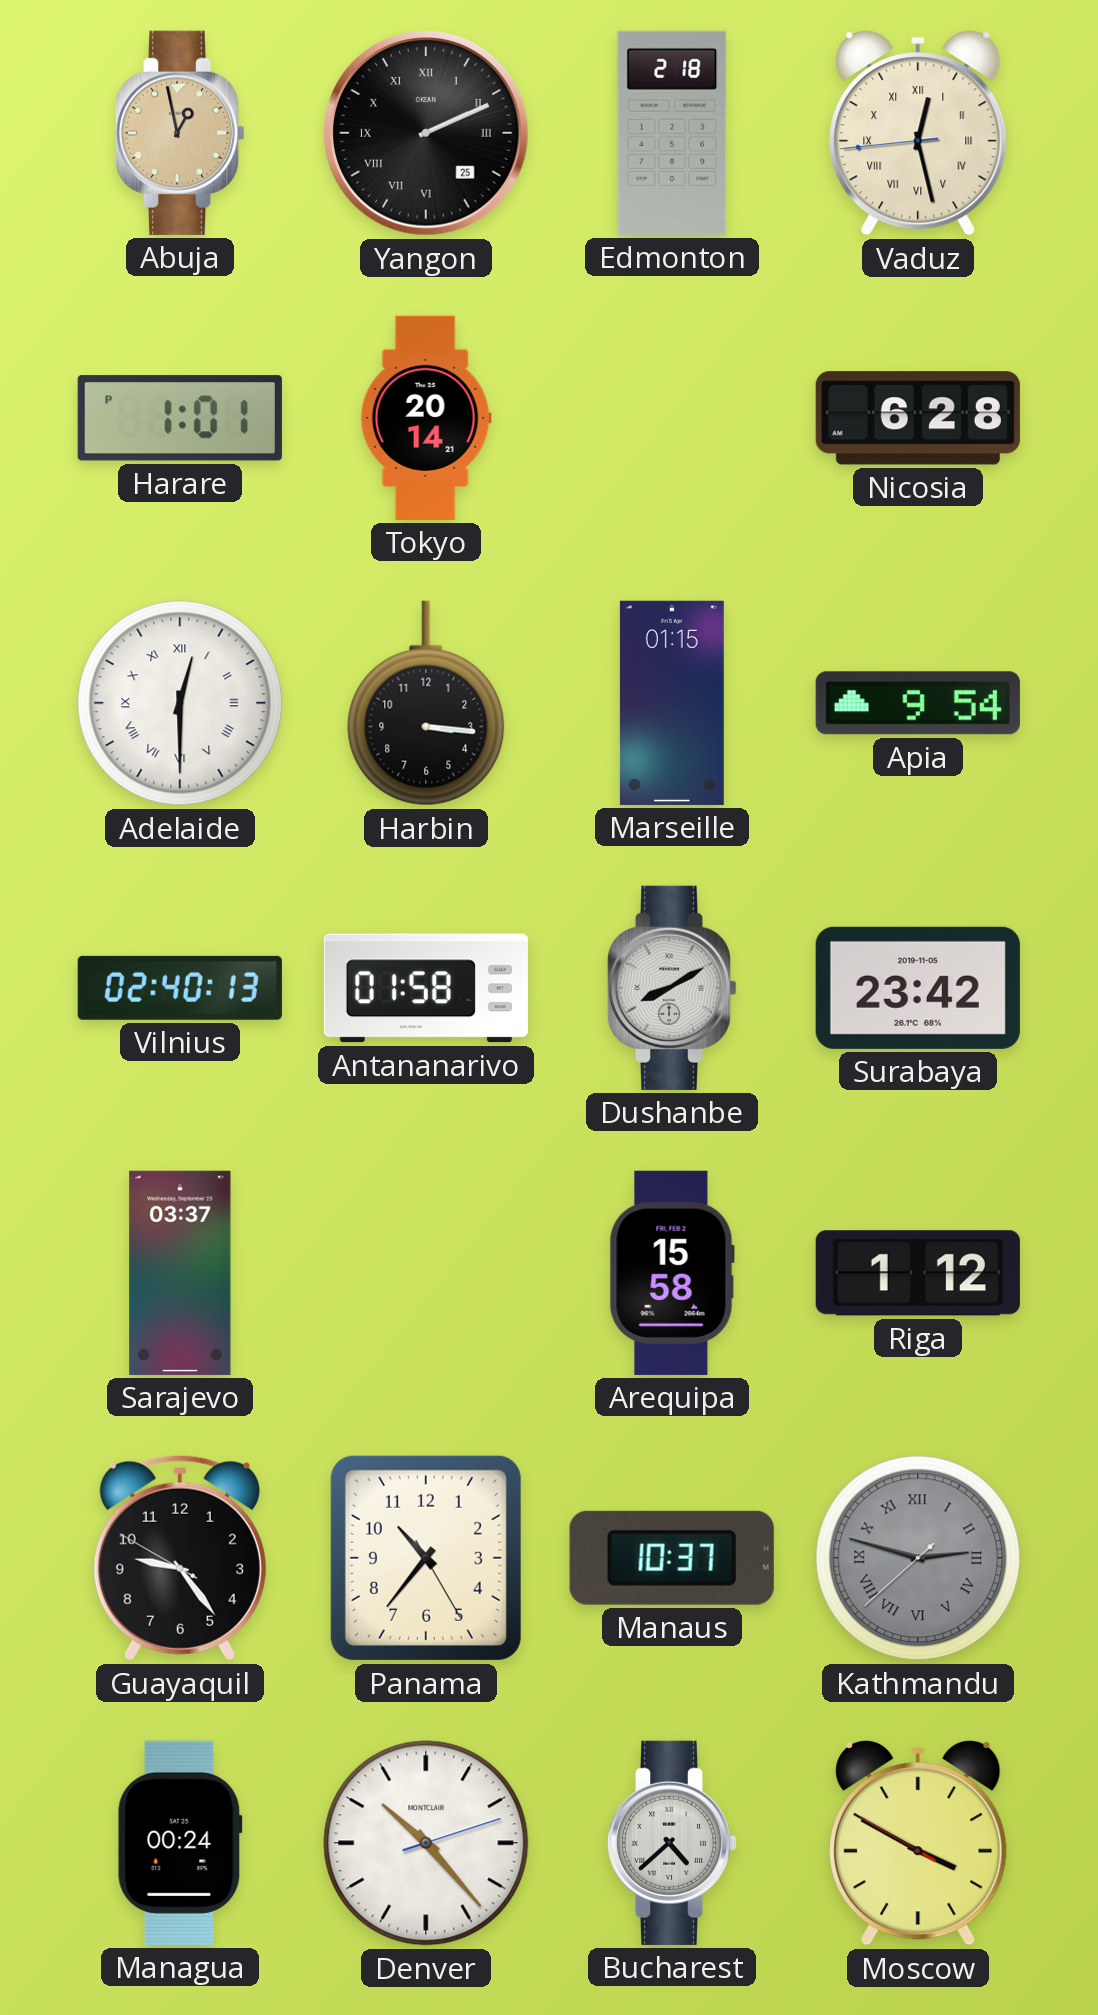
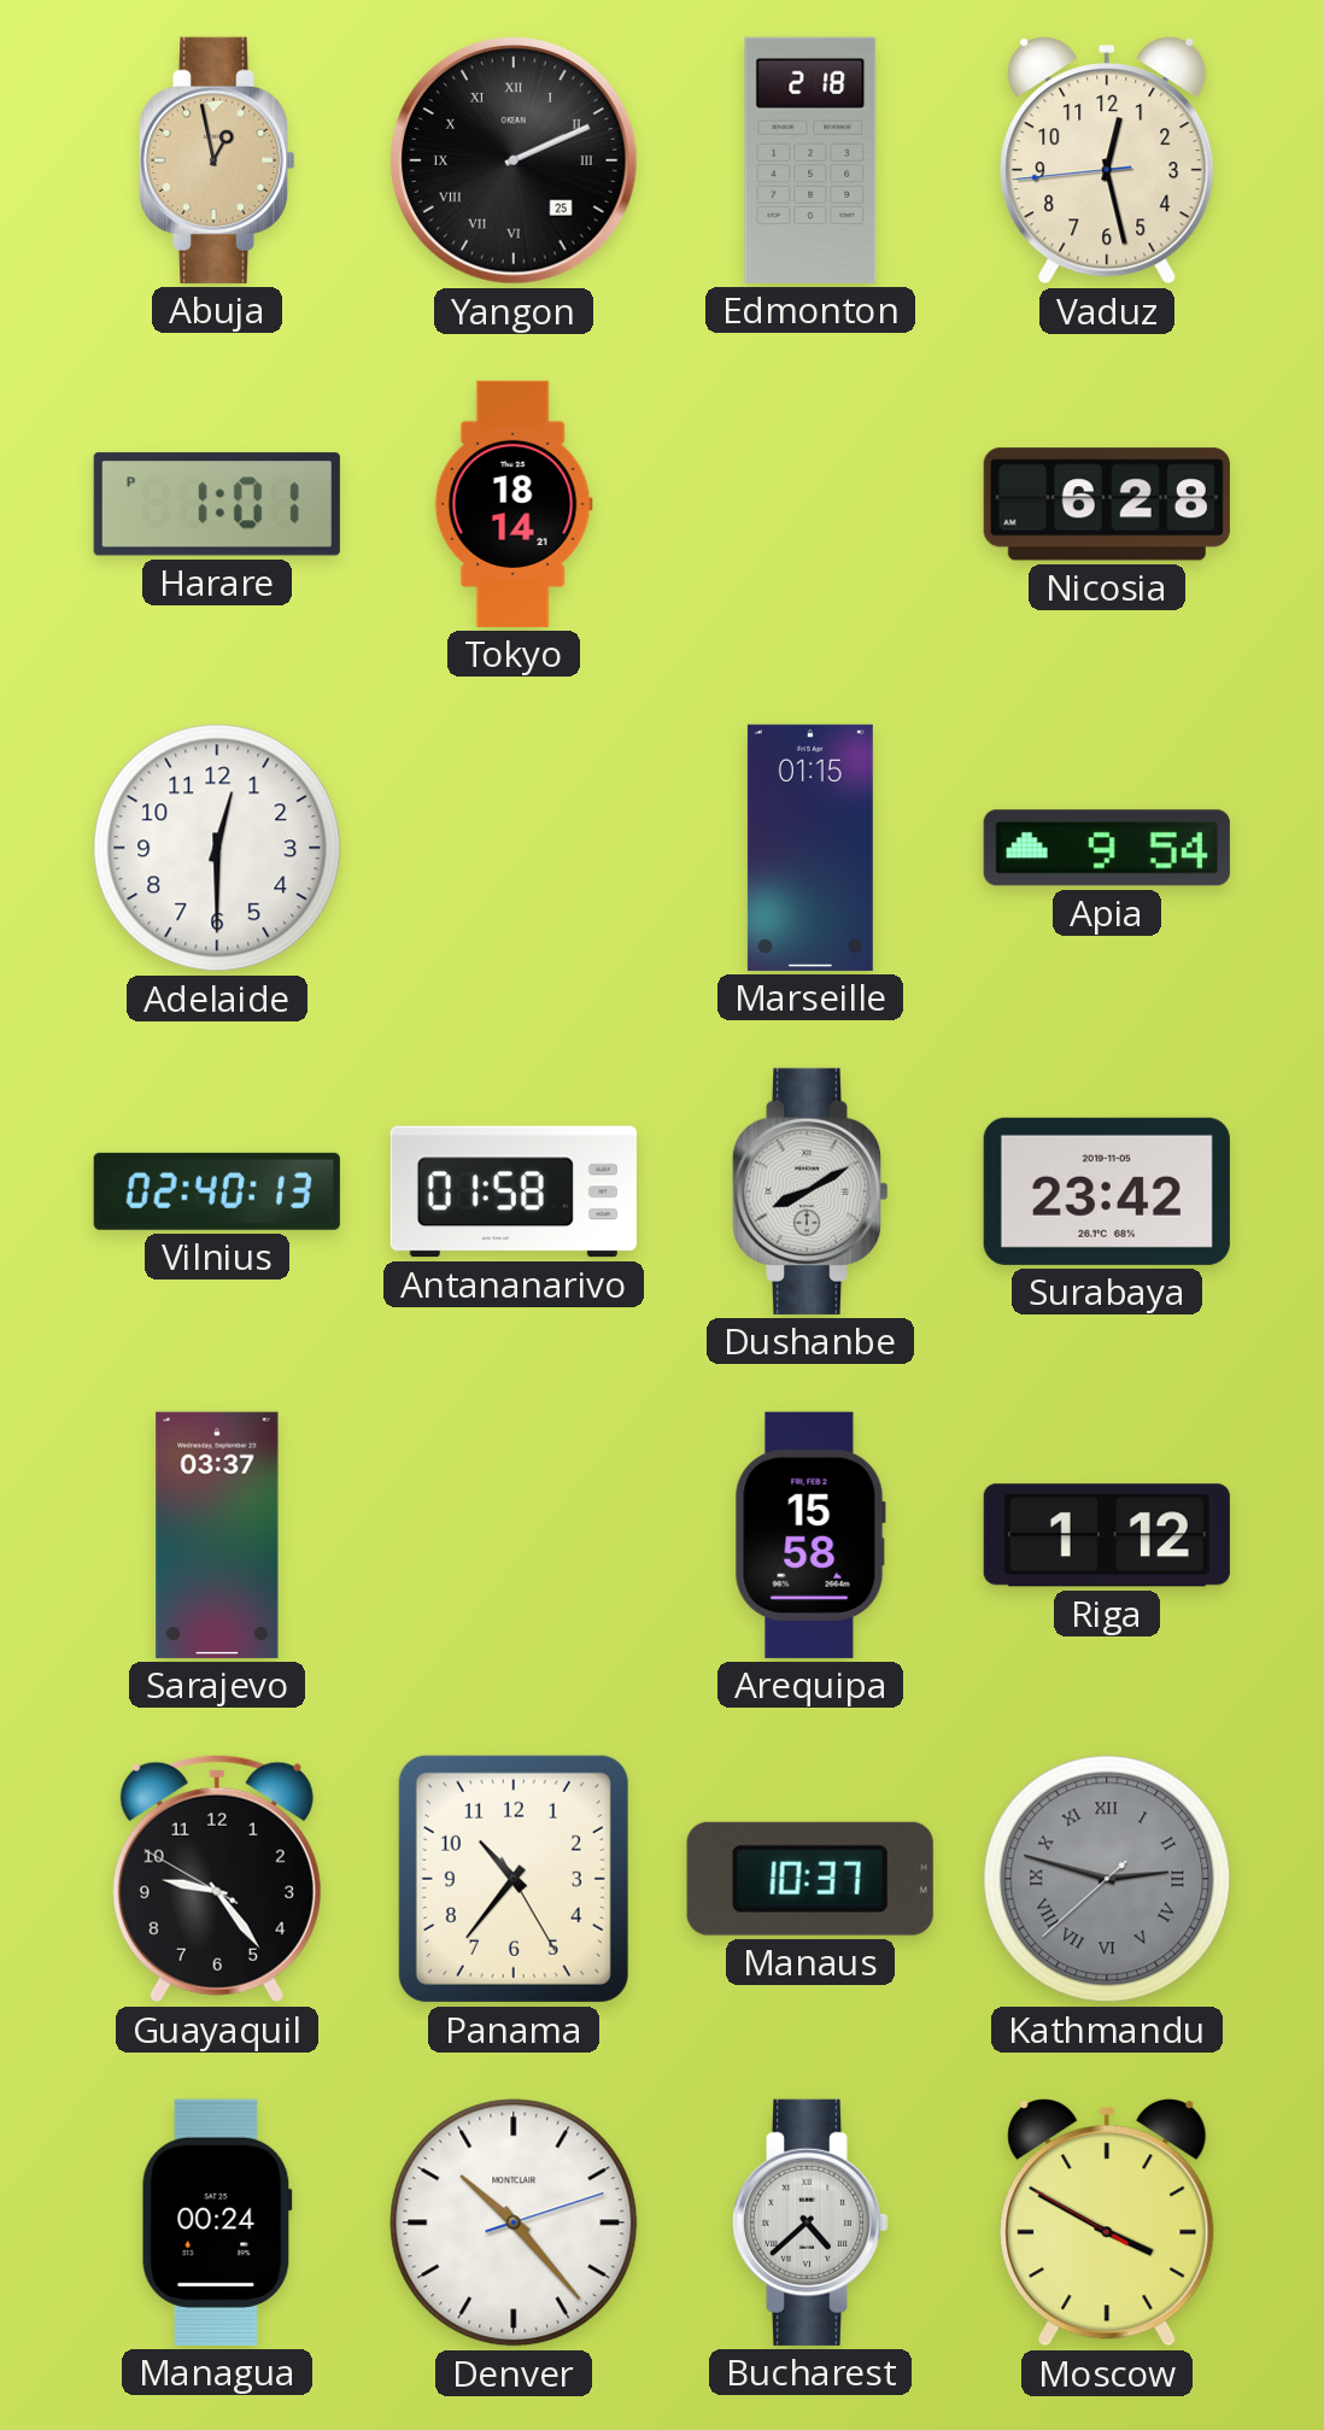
Vaduz numerals: Roman -> Arabic
Tokyo: 20:14 -> 18:14
Adelaide numerals: Roman -> Arabic
Harbin: 3:16 -> none
